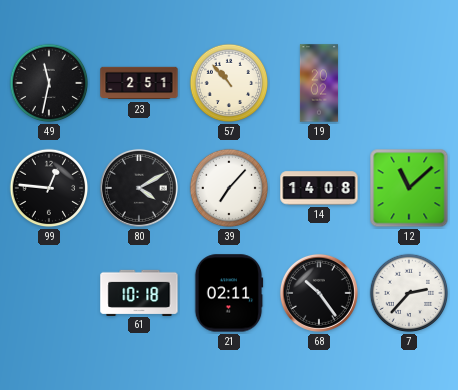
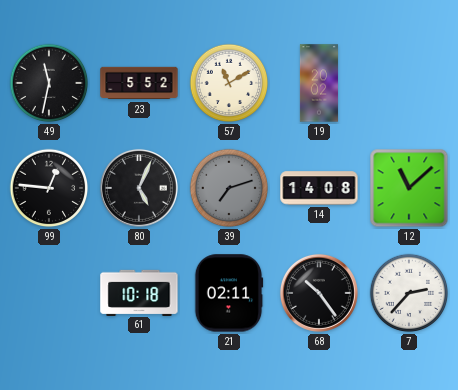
23: 2:51 -> 5:52
57: 10:53 -> 11:10
80: 4:10 -> 5:04
39: 7:07 -> 7:12
39 dial: white -> grey
